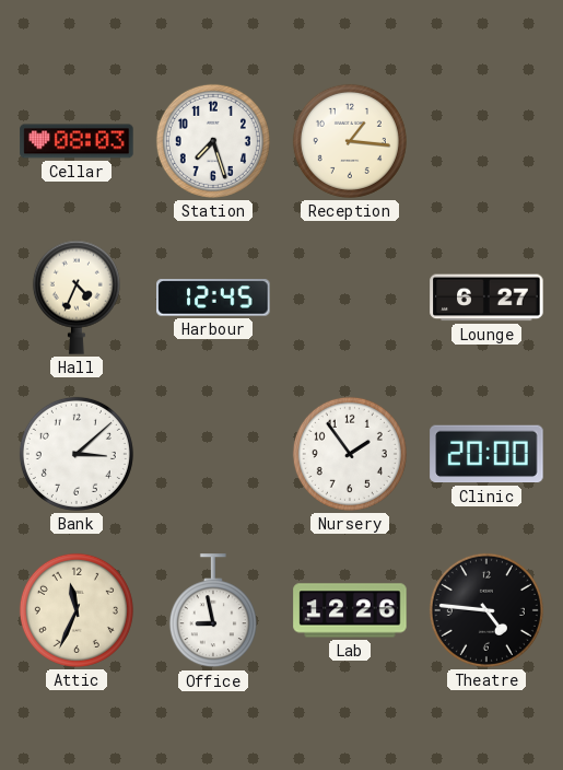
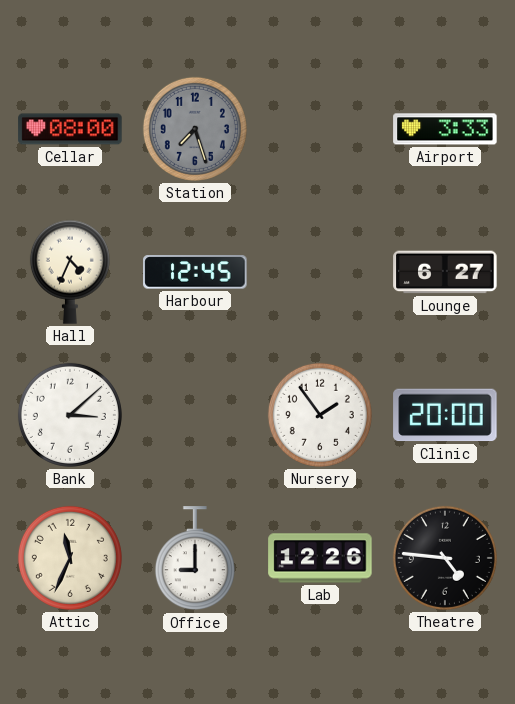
Cellar: 08:03 -> 08:00
Station dial: white -> grey
Reception: 1:16 -> none
Airport: none -> 3:33
Office: 8:58 -> 9:00
